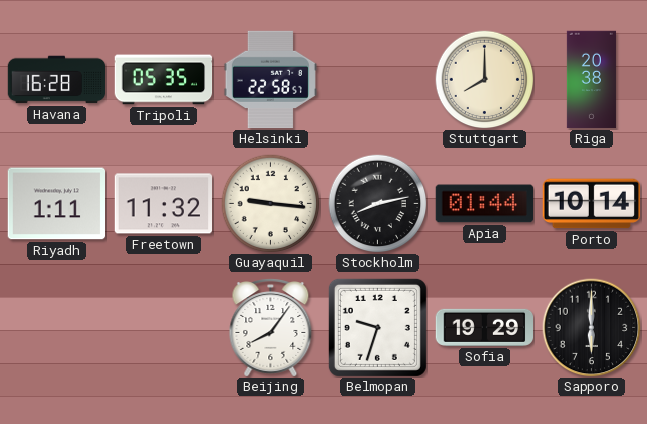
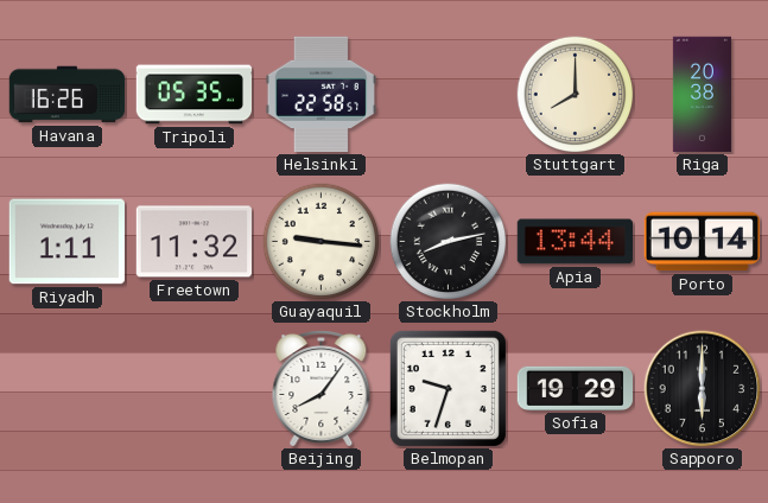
Havana: 16:28 -> 16:26
Apia: 01:44 -> 13:44
